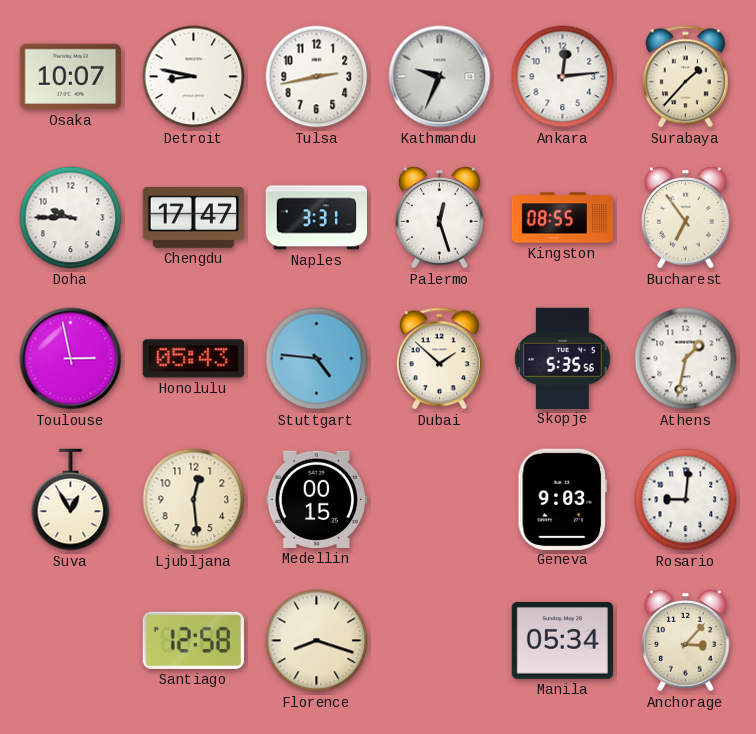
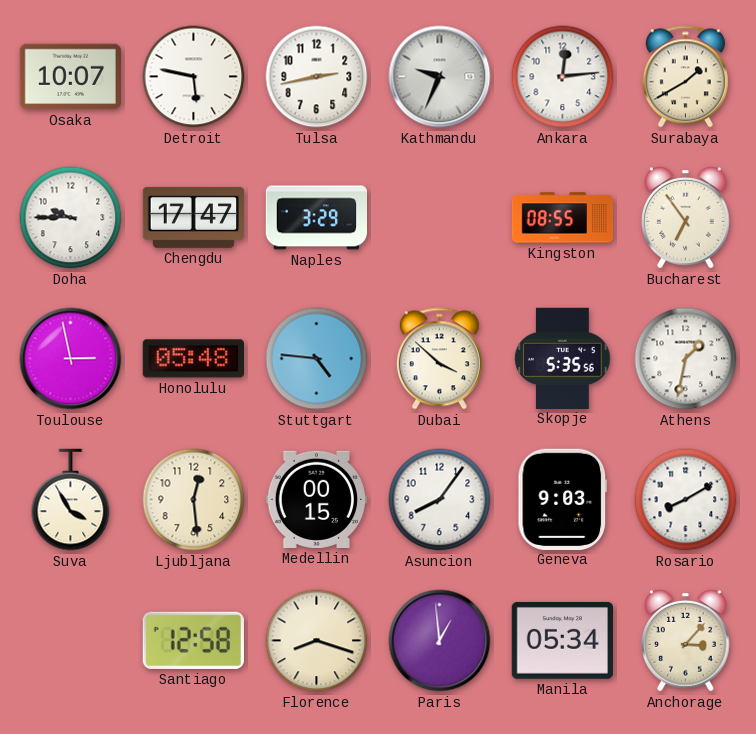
Detroit: 8:47 -> 5:47
Surabaya: 1:37 -> 1:40
Naples: 3:31 -> 3:29
Palermo: 12:27 -> none
Honolulu: 05:43 -> 05:48
Dubai: 1:52 -> 3:52
Suva: 12:55 -> 3:55
Asuncion: none -> 8:06
Rosario: 9:01 -> 8:10
Paris: none -> 12:59
